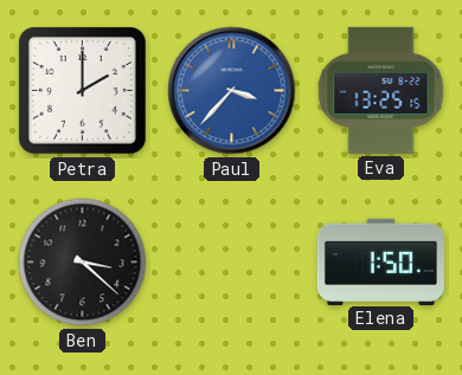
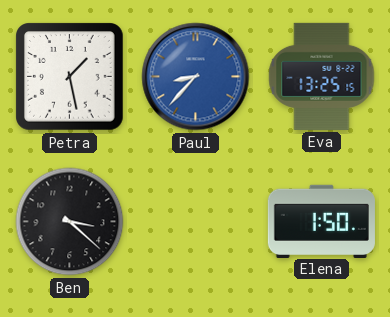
Petra: 2:00 -> 1:28
Paul: 3:37 -> 8:37
